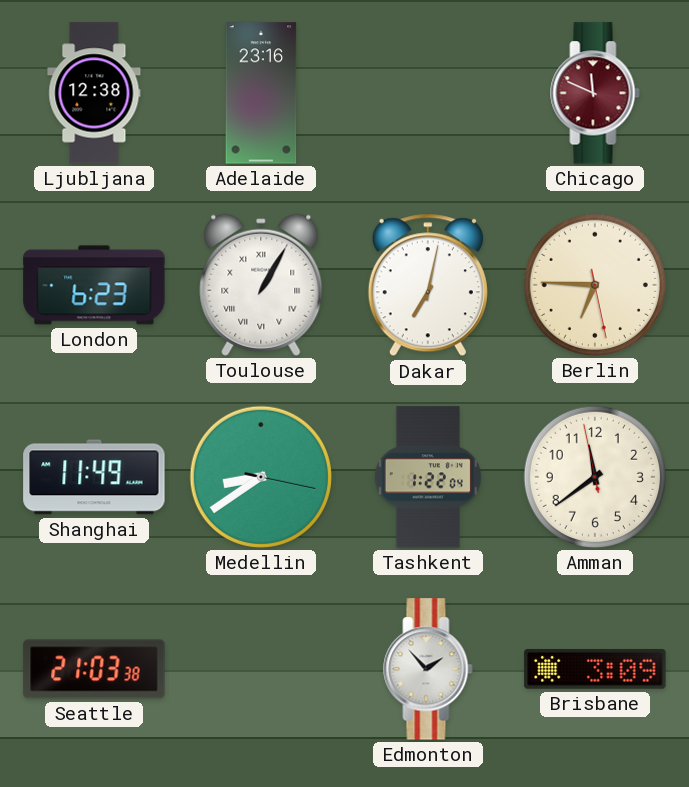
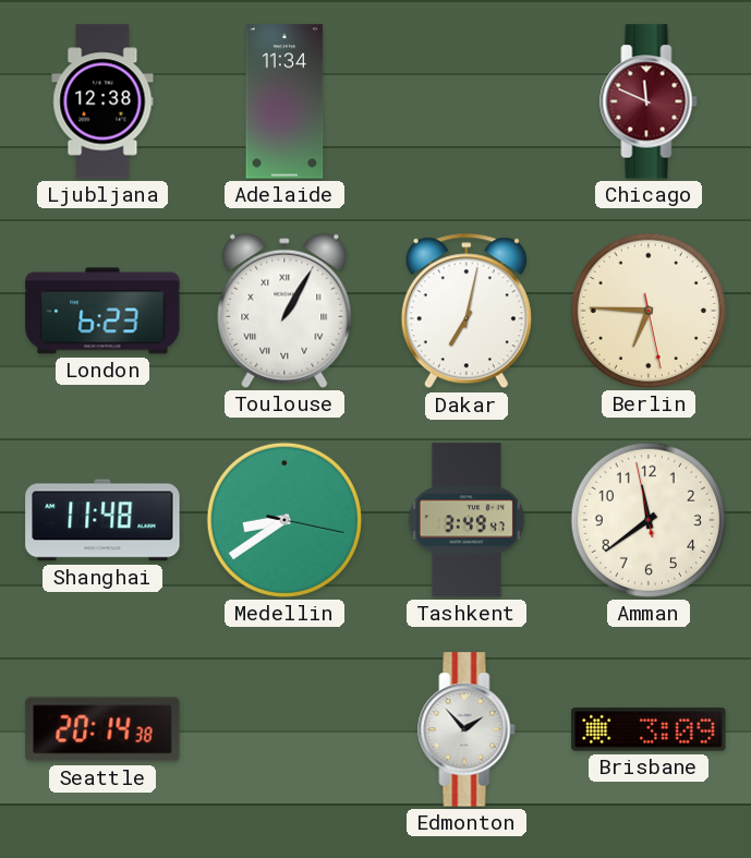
Adelaide: 23:16 -> 11:34
Shanghai: 11:49 -> 11:48
Tashkent: 1:22 -> 3:49
Seattle: 21:03 -> 20:14
